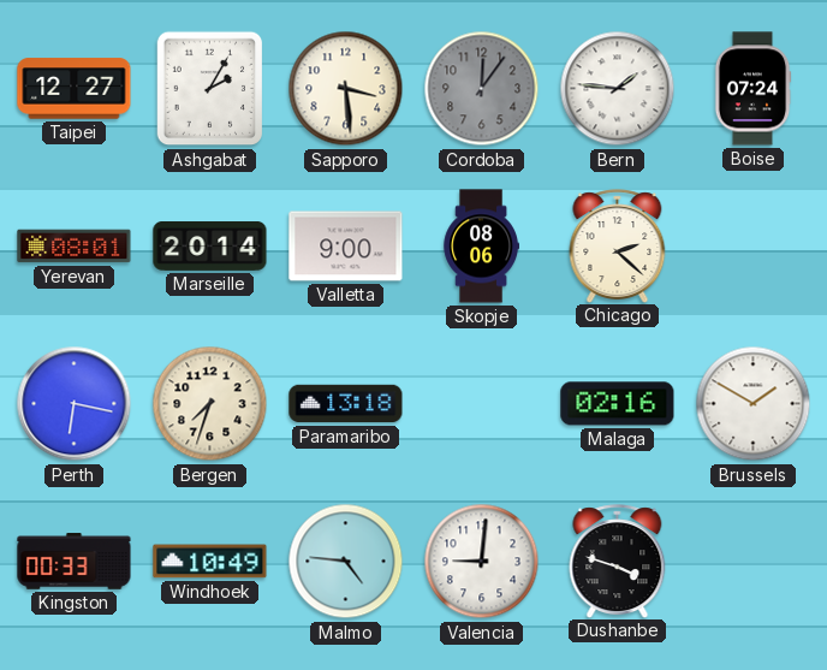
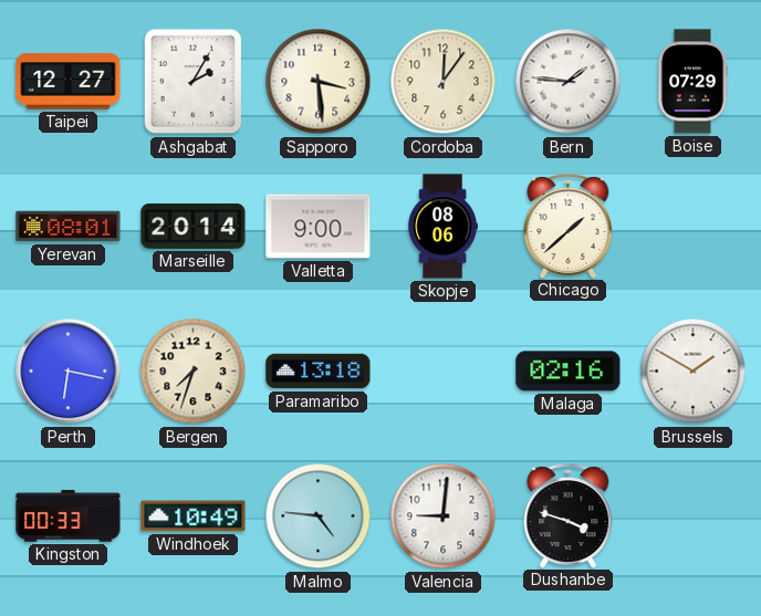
Cordoba dial: grey -> cream
Boise: 07:24 -> 07:29
Chicago: 2:22 -> 1:38
